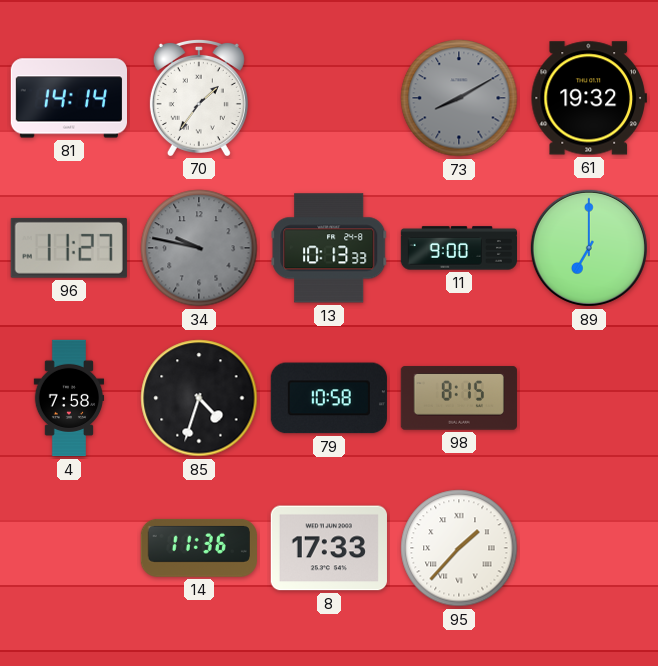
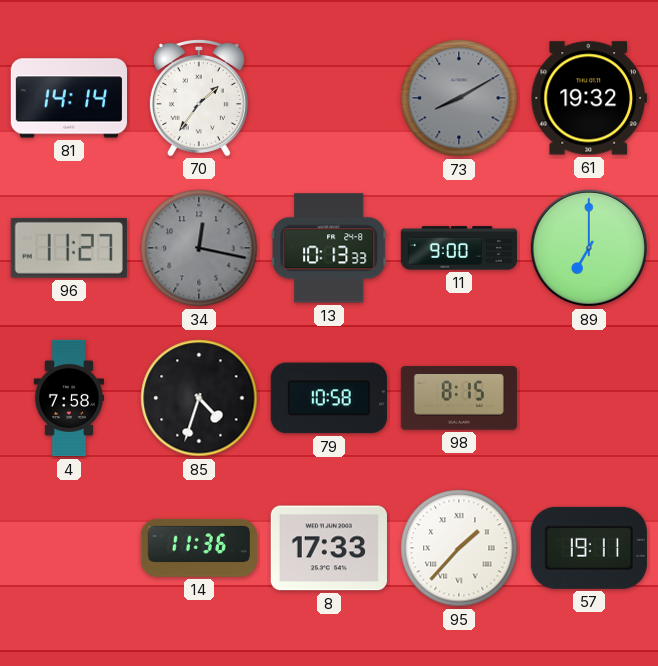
34: 9:47 -> 12:17
57: none -> 19:11
